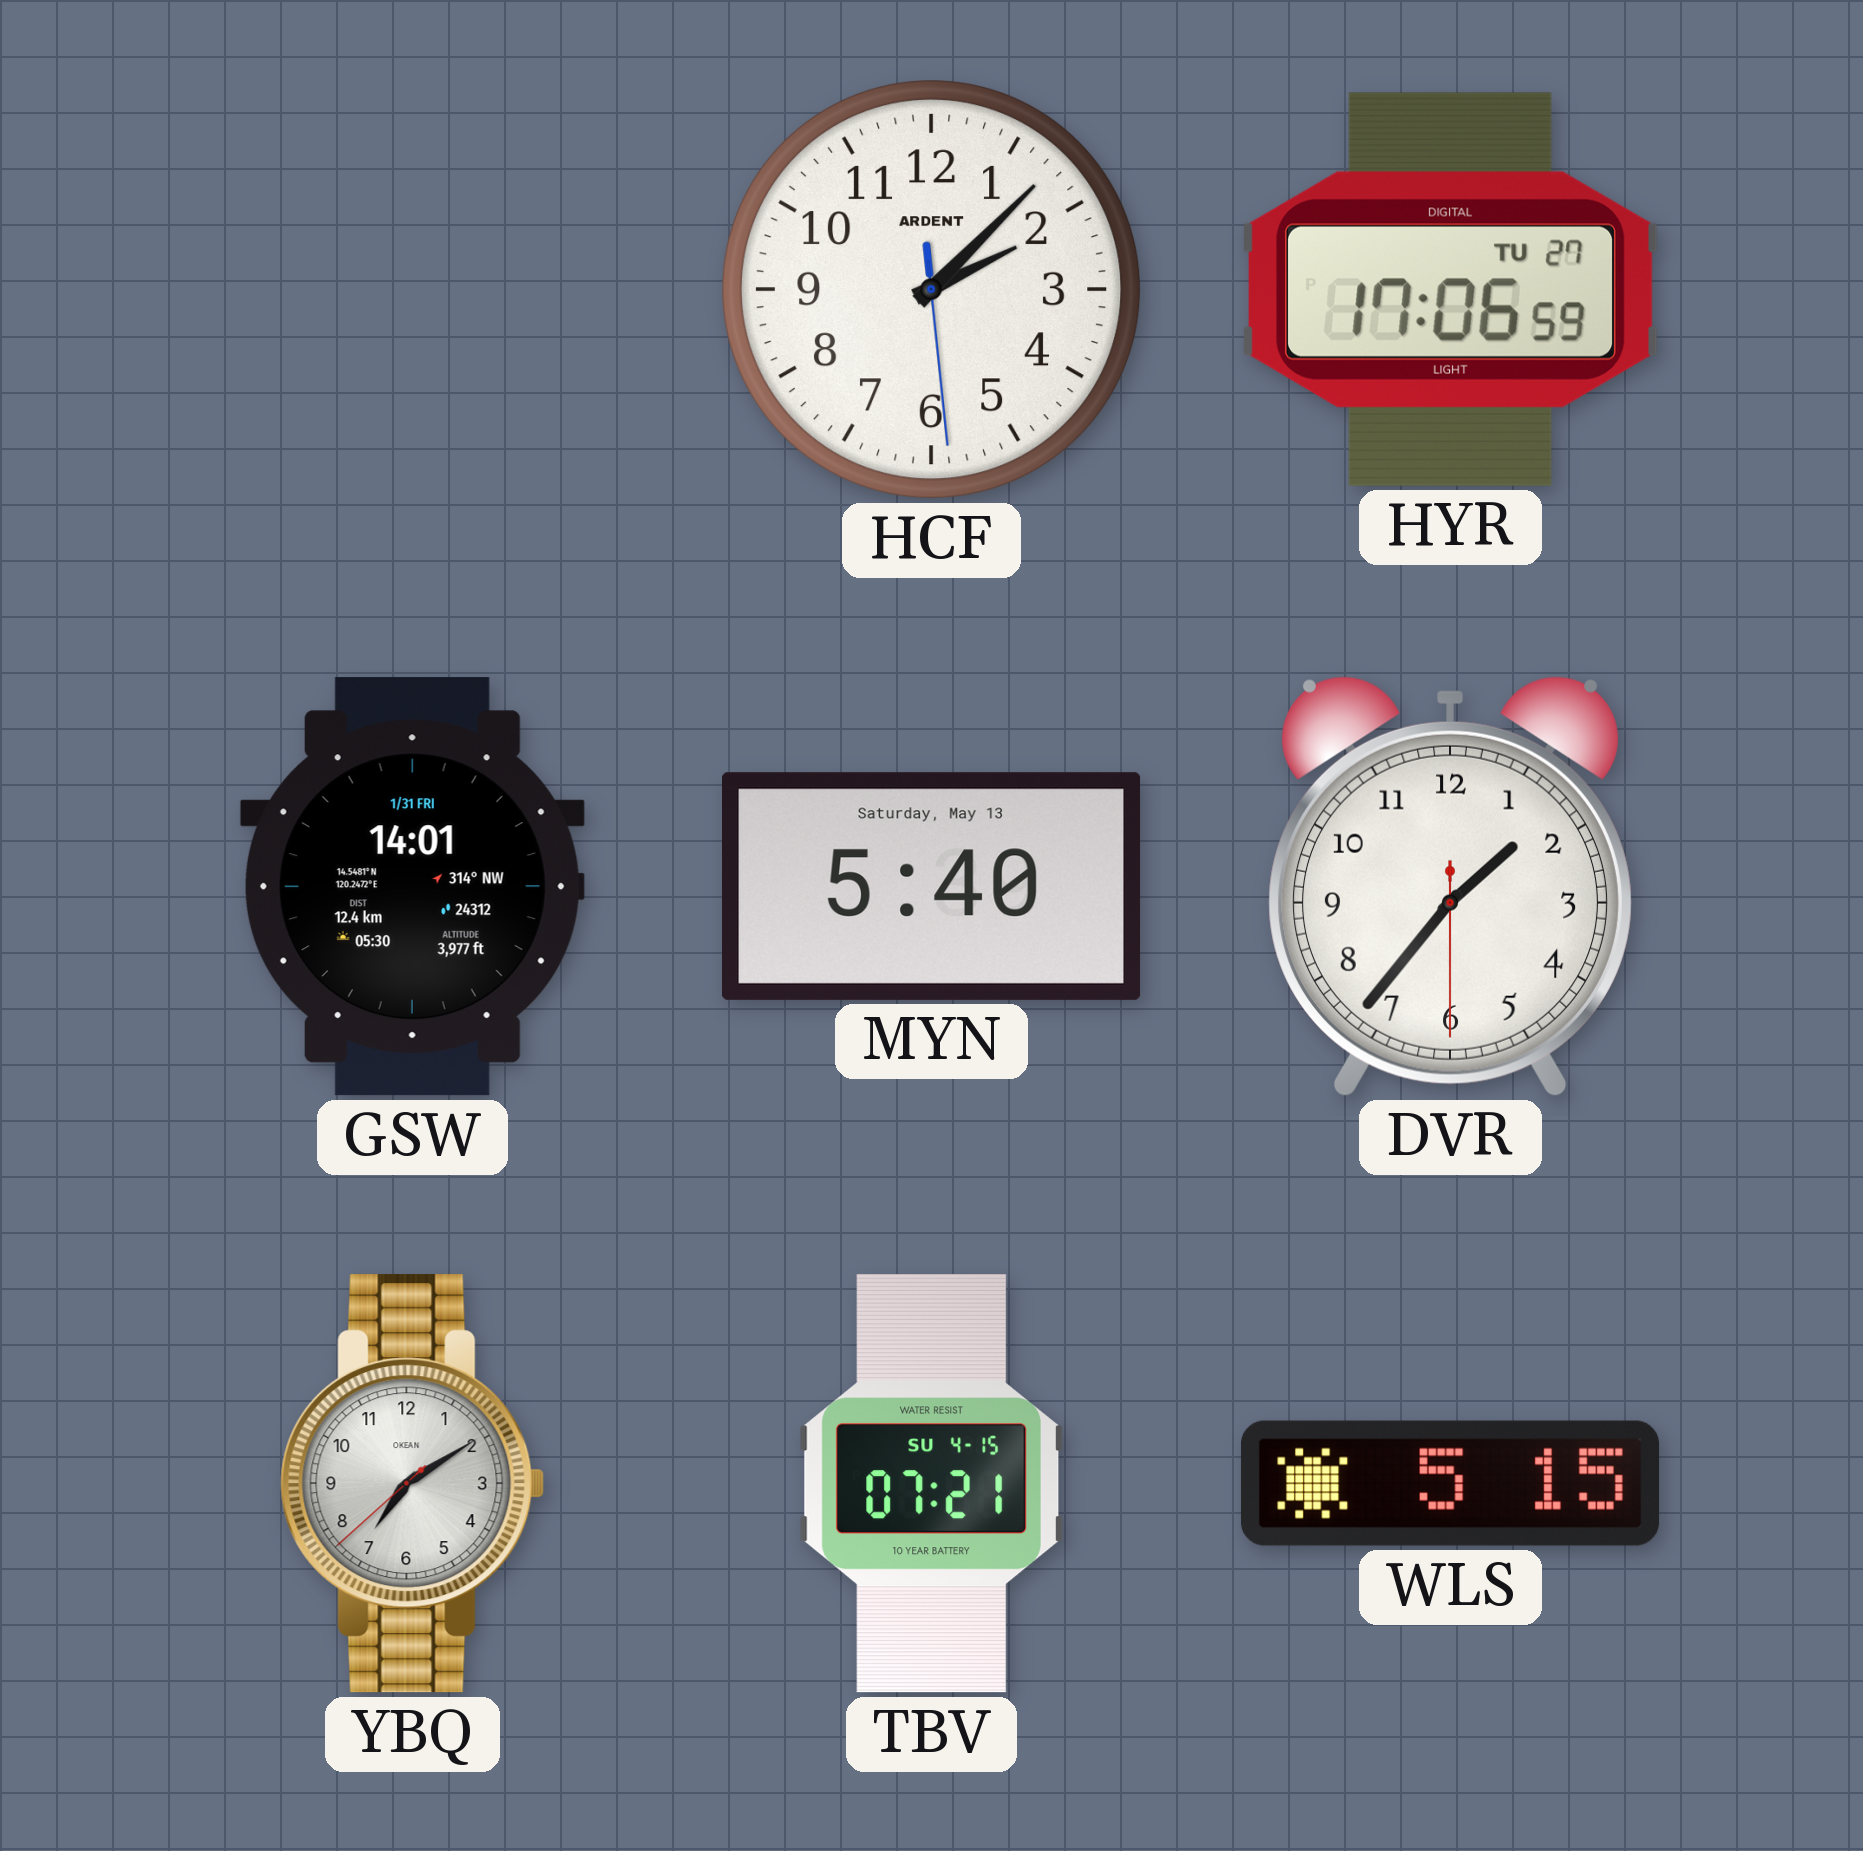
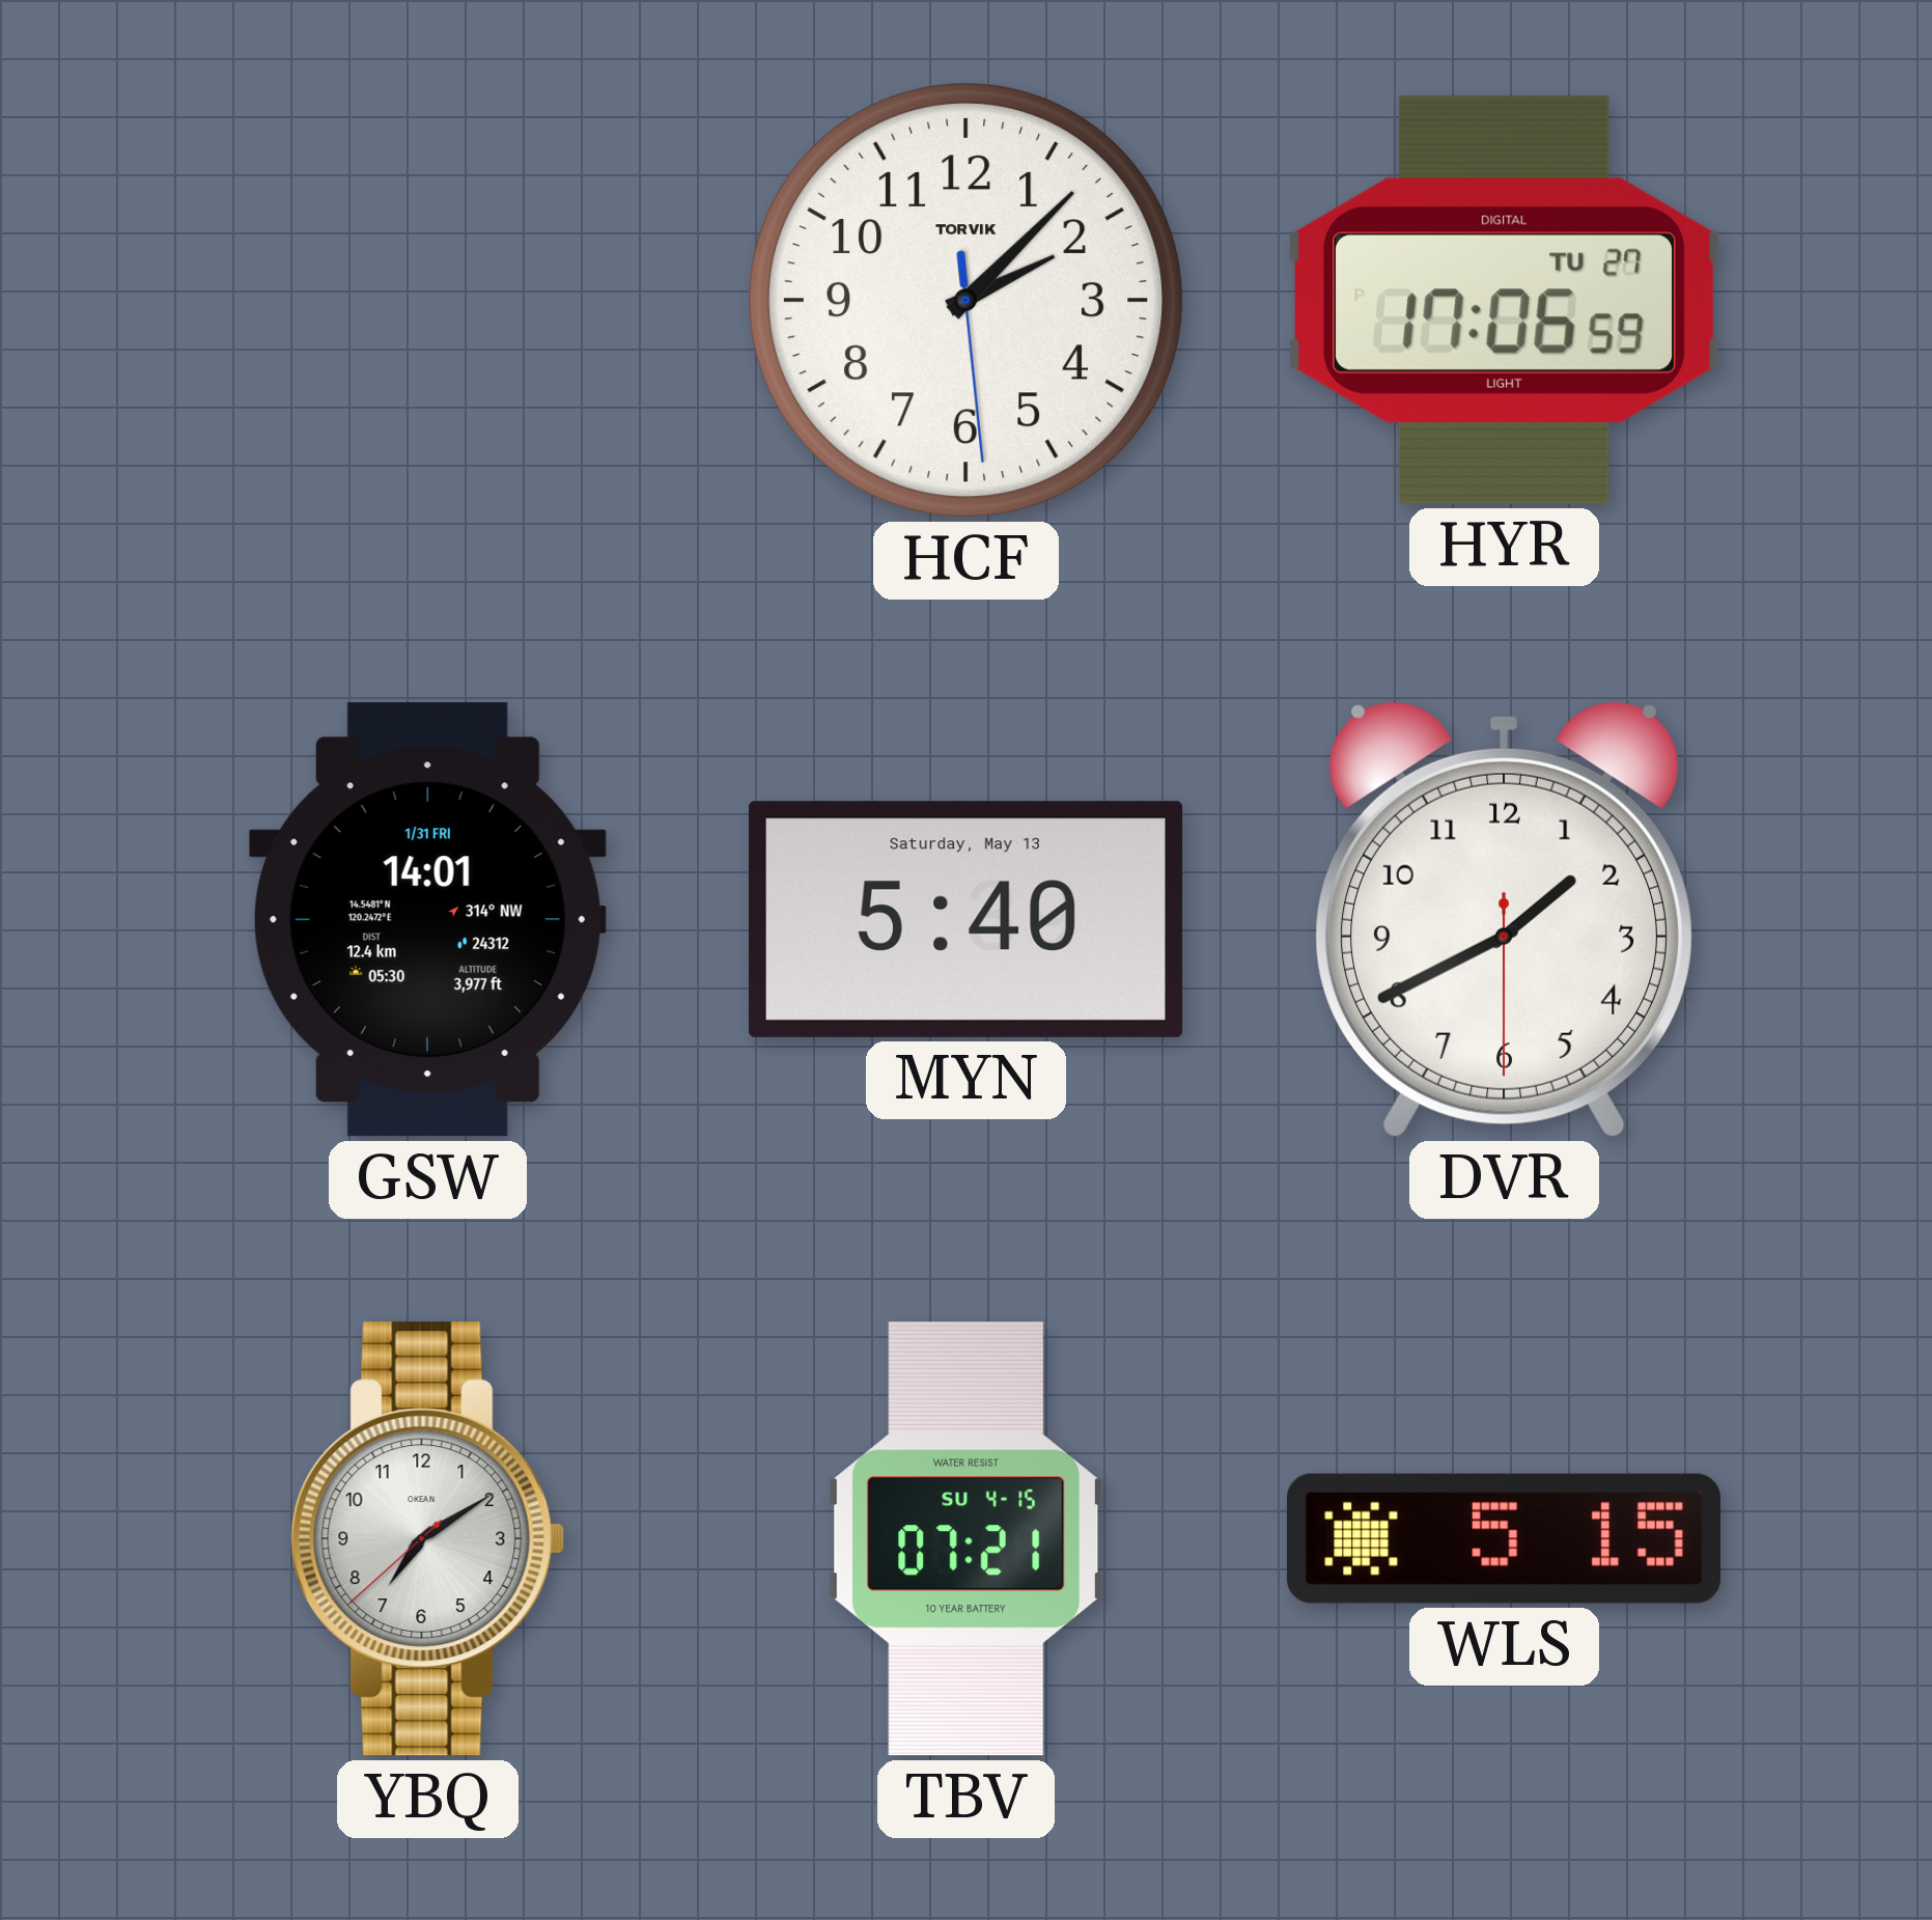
HCF brand: ARDENT -> TORVIK
DVR: 1:36 -> 1:40
